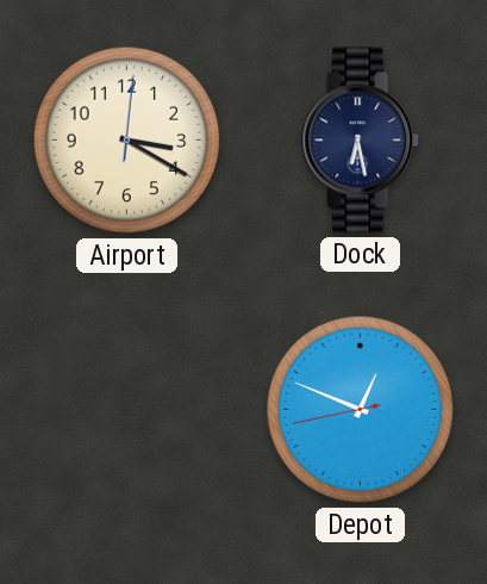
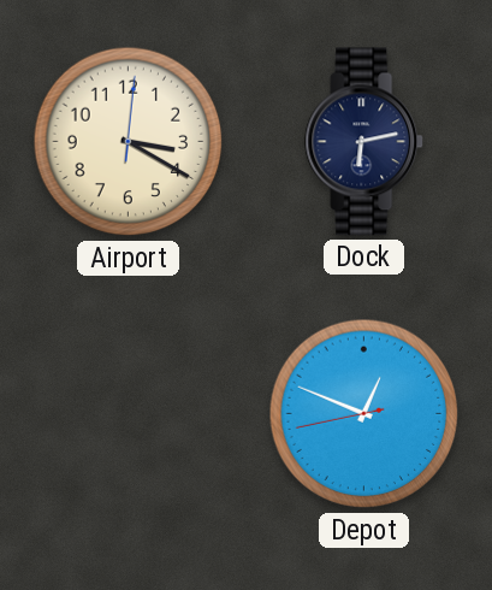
Dock: 6:28 -> 6:13
